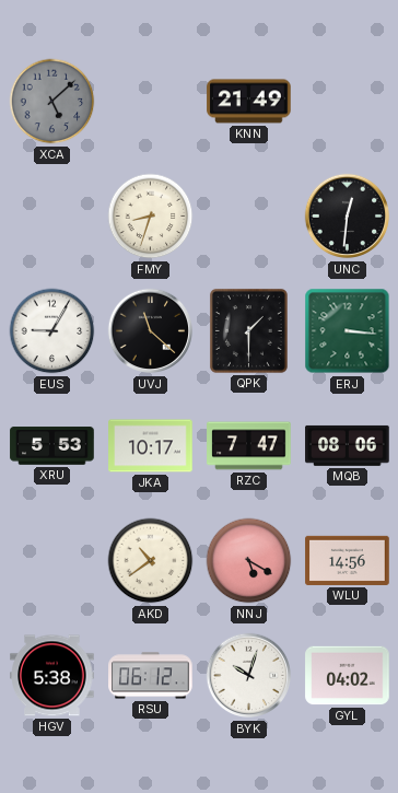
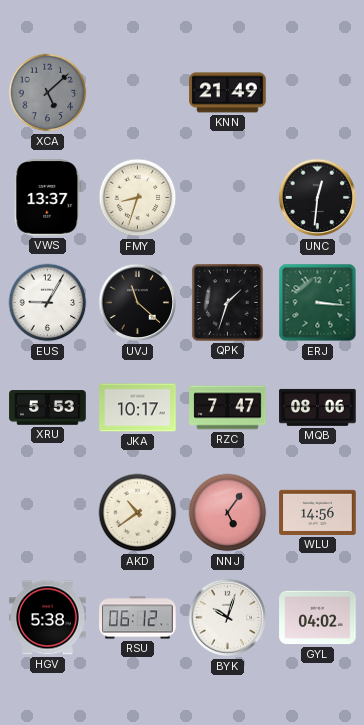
VWS: none -> 13:37
QPK: 1:30 -> 1:33
NNJ: 5:20 -> 5:06
